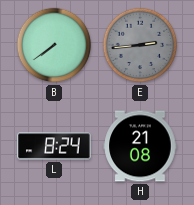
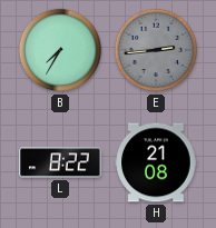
B: 7:39 -> 7:35
L: 8:24 -> 8:22
